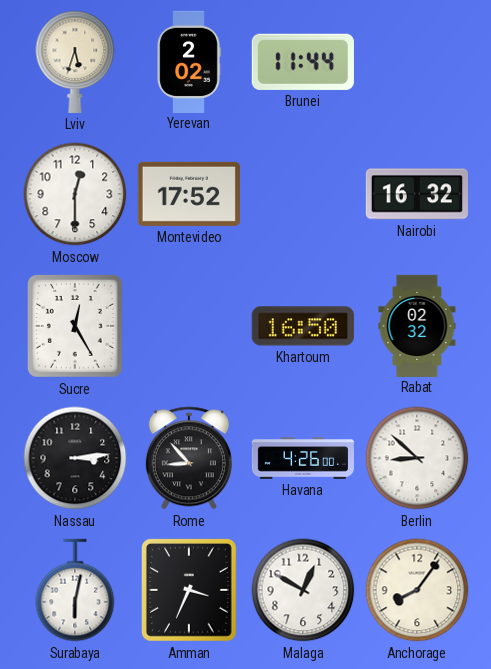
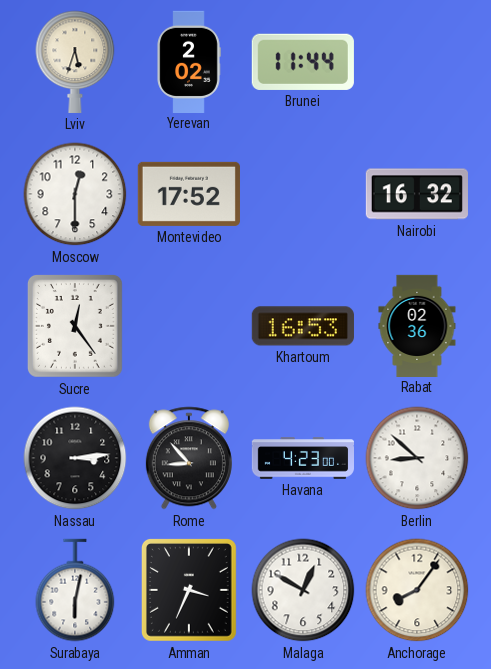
Sucre: 12:25 -> 12:24
Khartoum: 16:50 -> 16:53
Rabat: 02:32 -> 02:36
Havana: 4:26 -> 4:23
